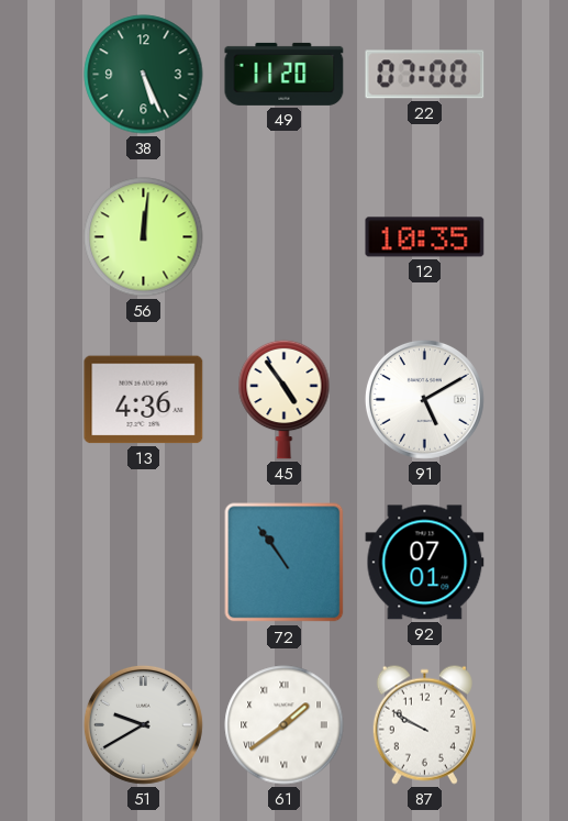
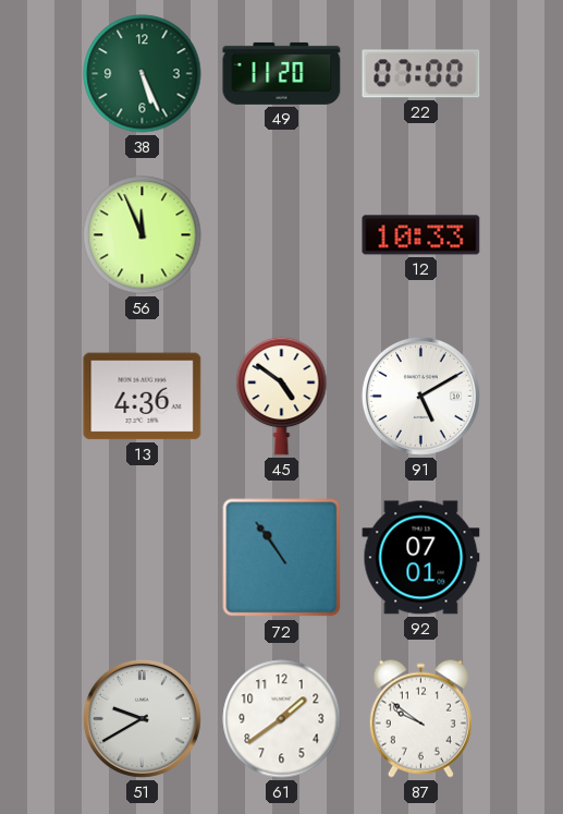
56: 12:01 -> 11:56
12: 10:35 -> 10:33
45: 4:54 -> 4:51
61 numerals: Roman -> Arabic
87: 9:50 -> 9:51
